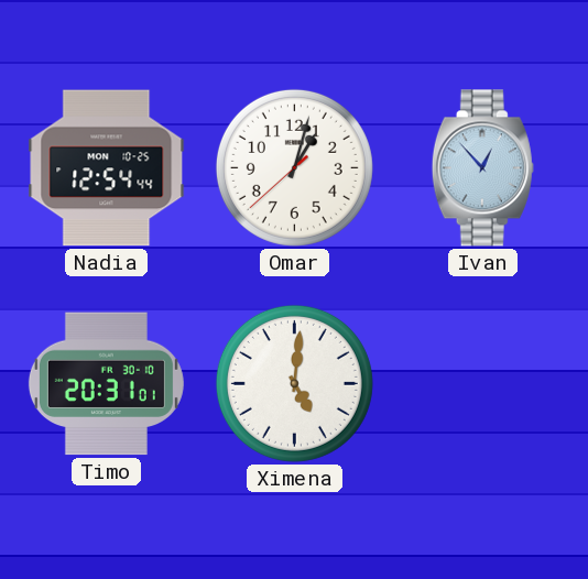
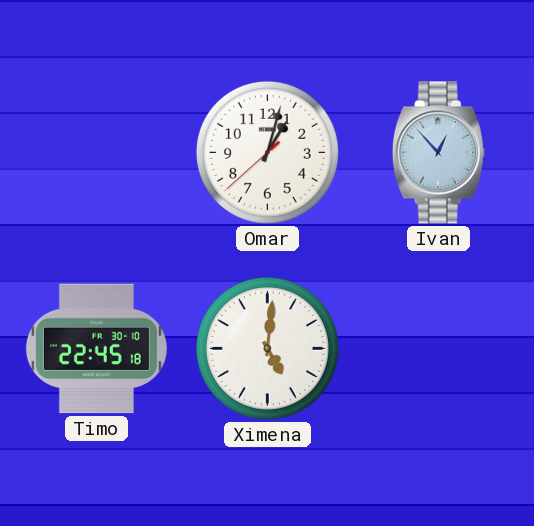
Nadia: 12:54 -> none
Timo: 20:31 -> 22:45
